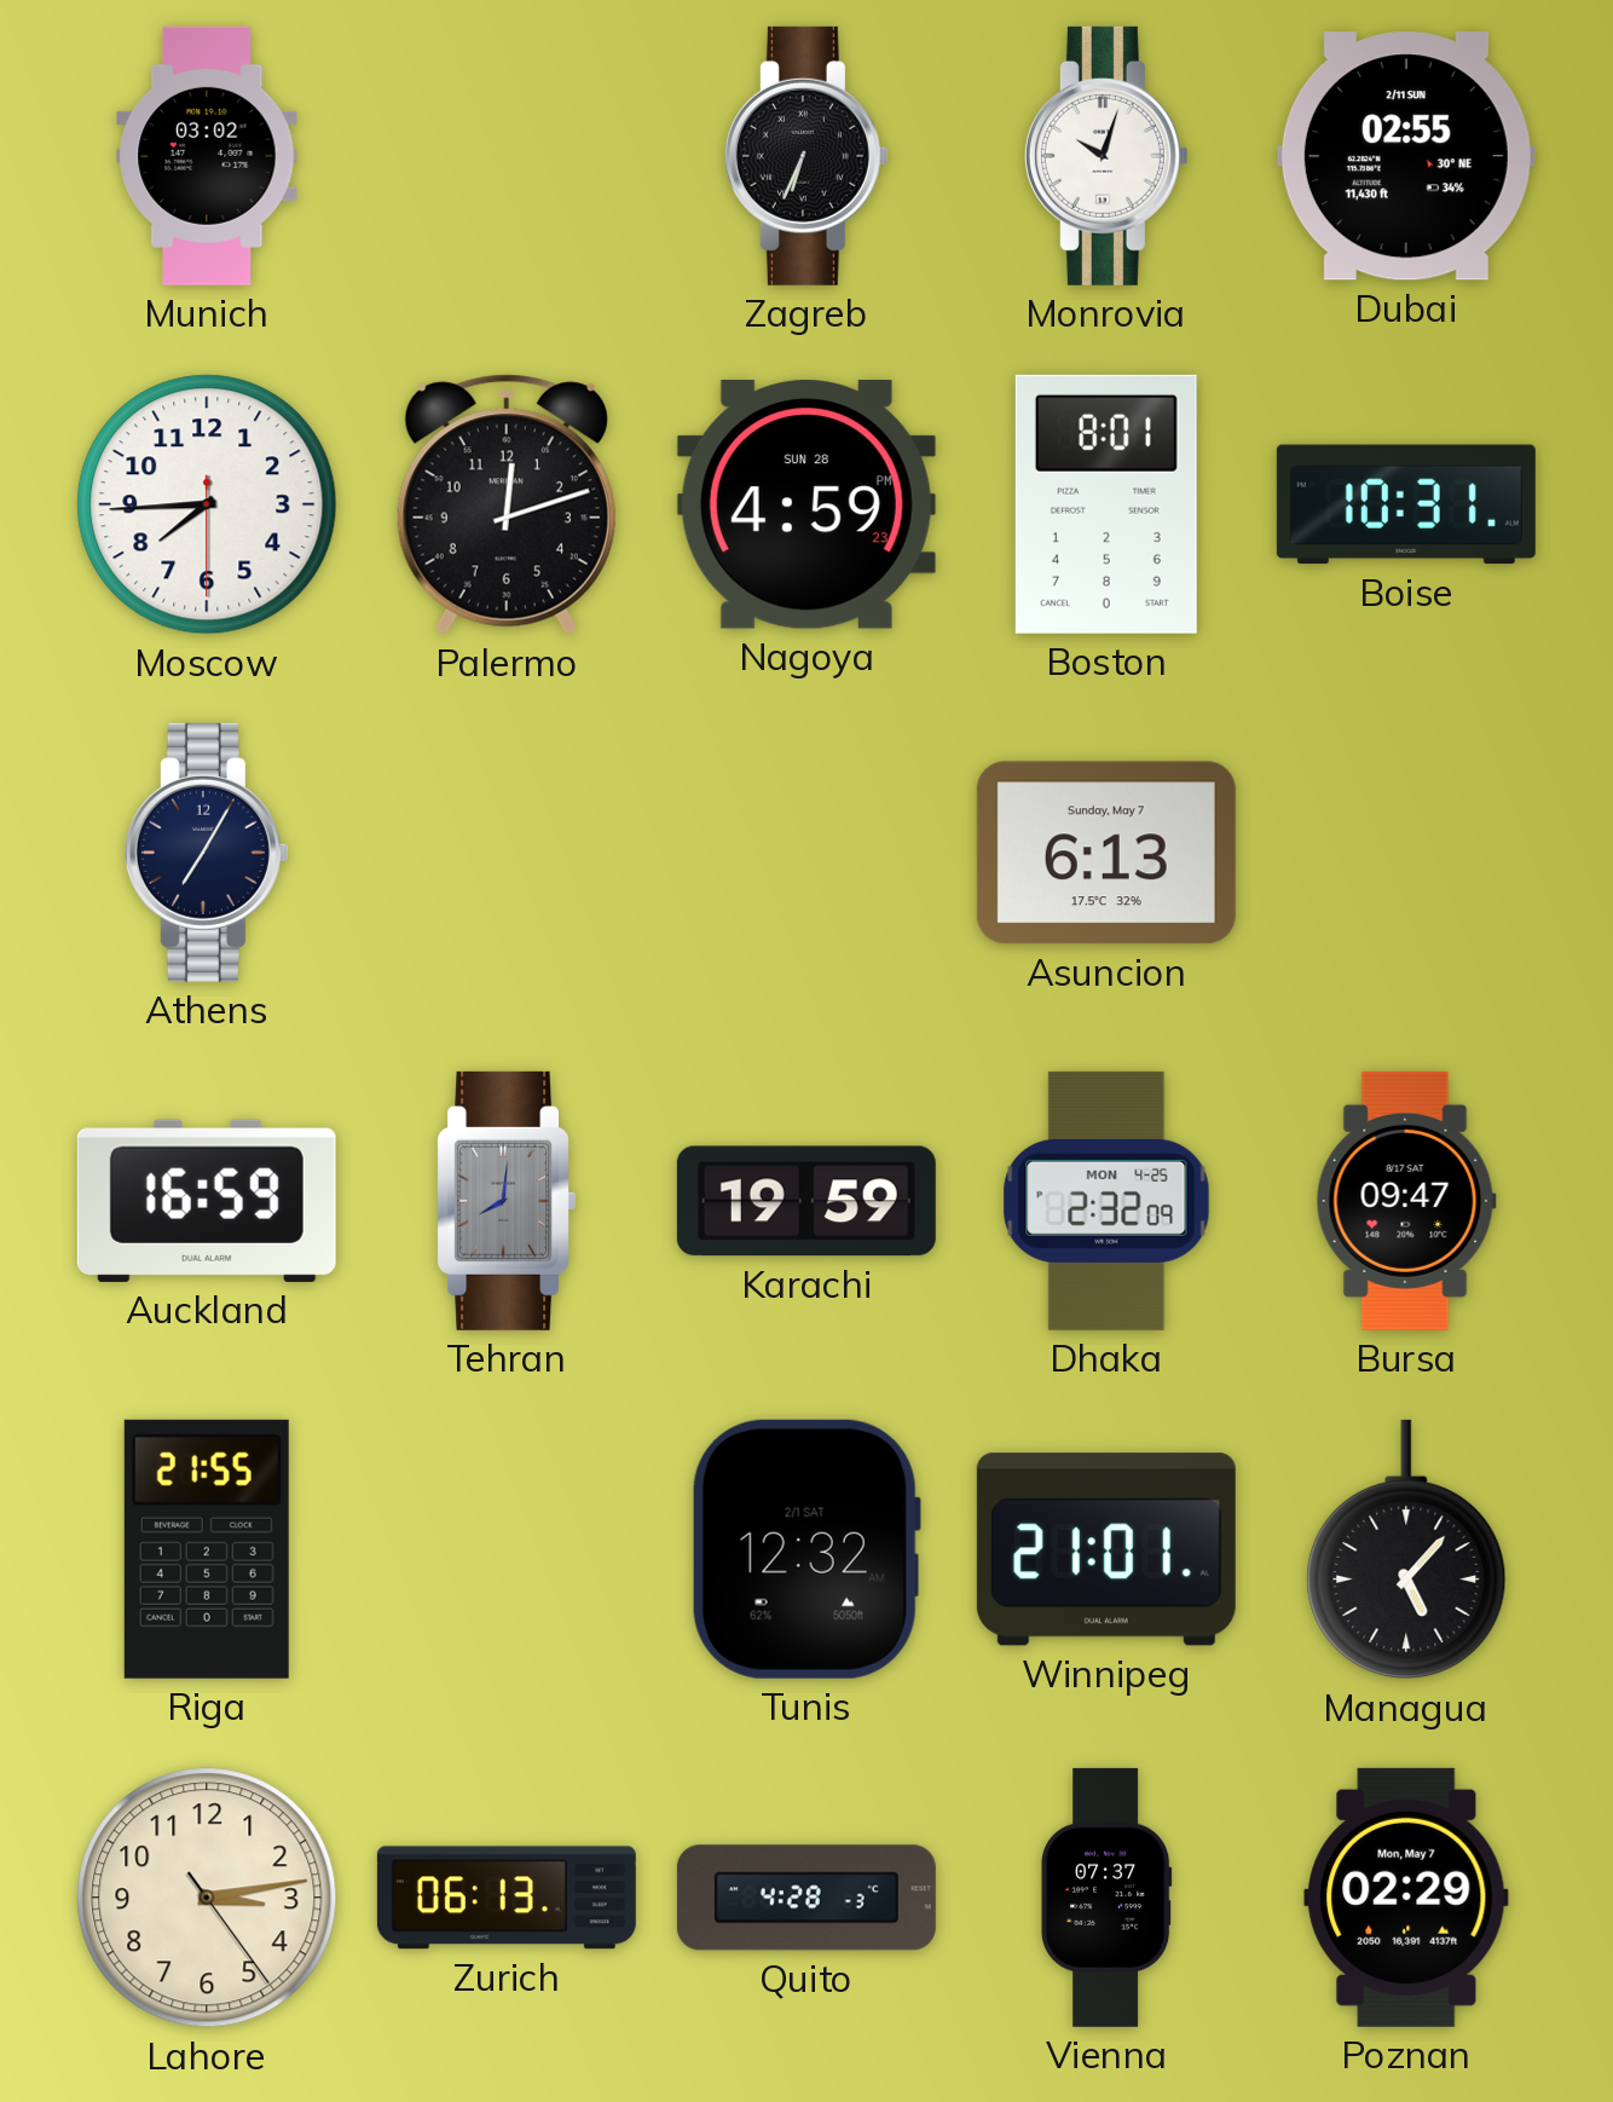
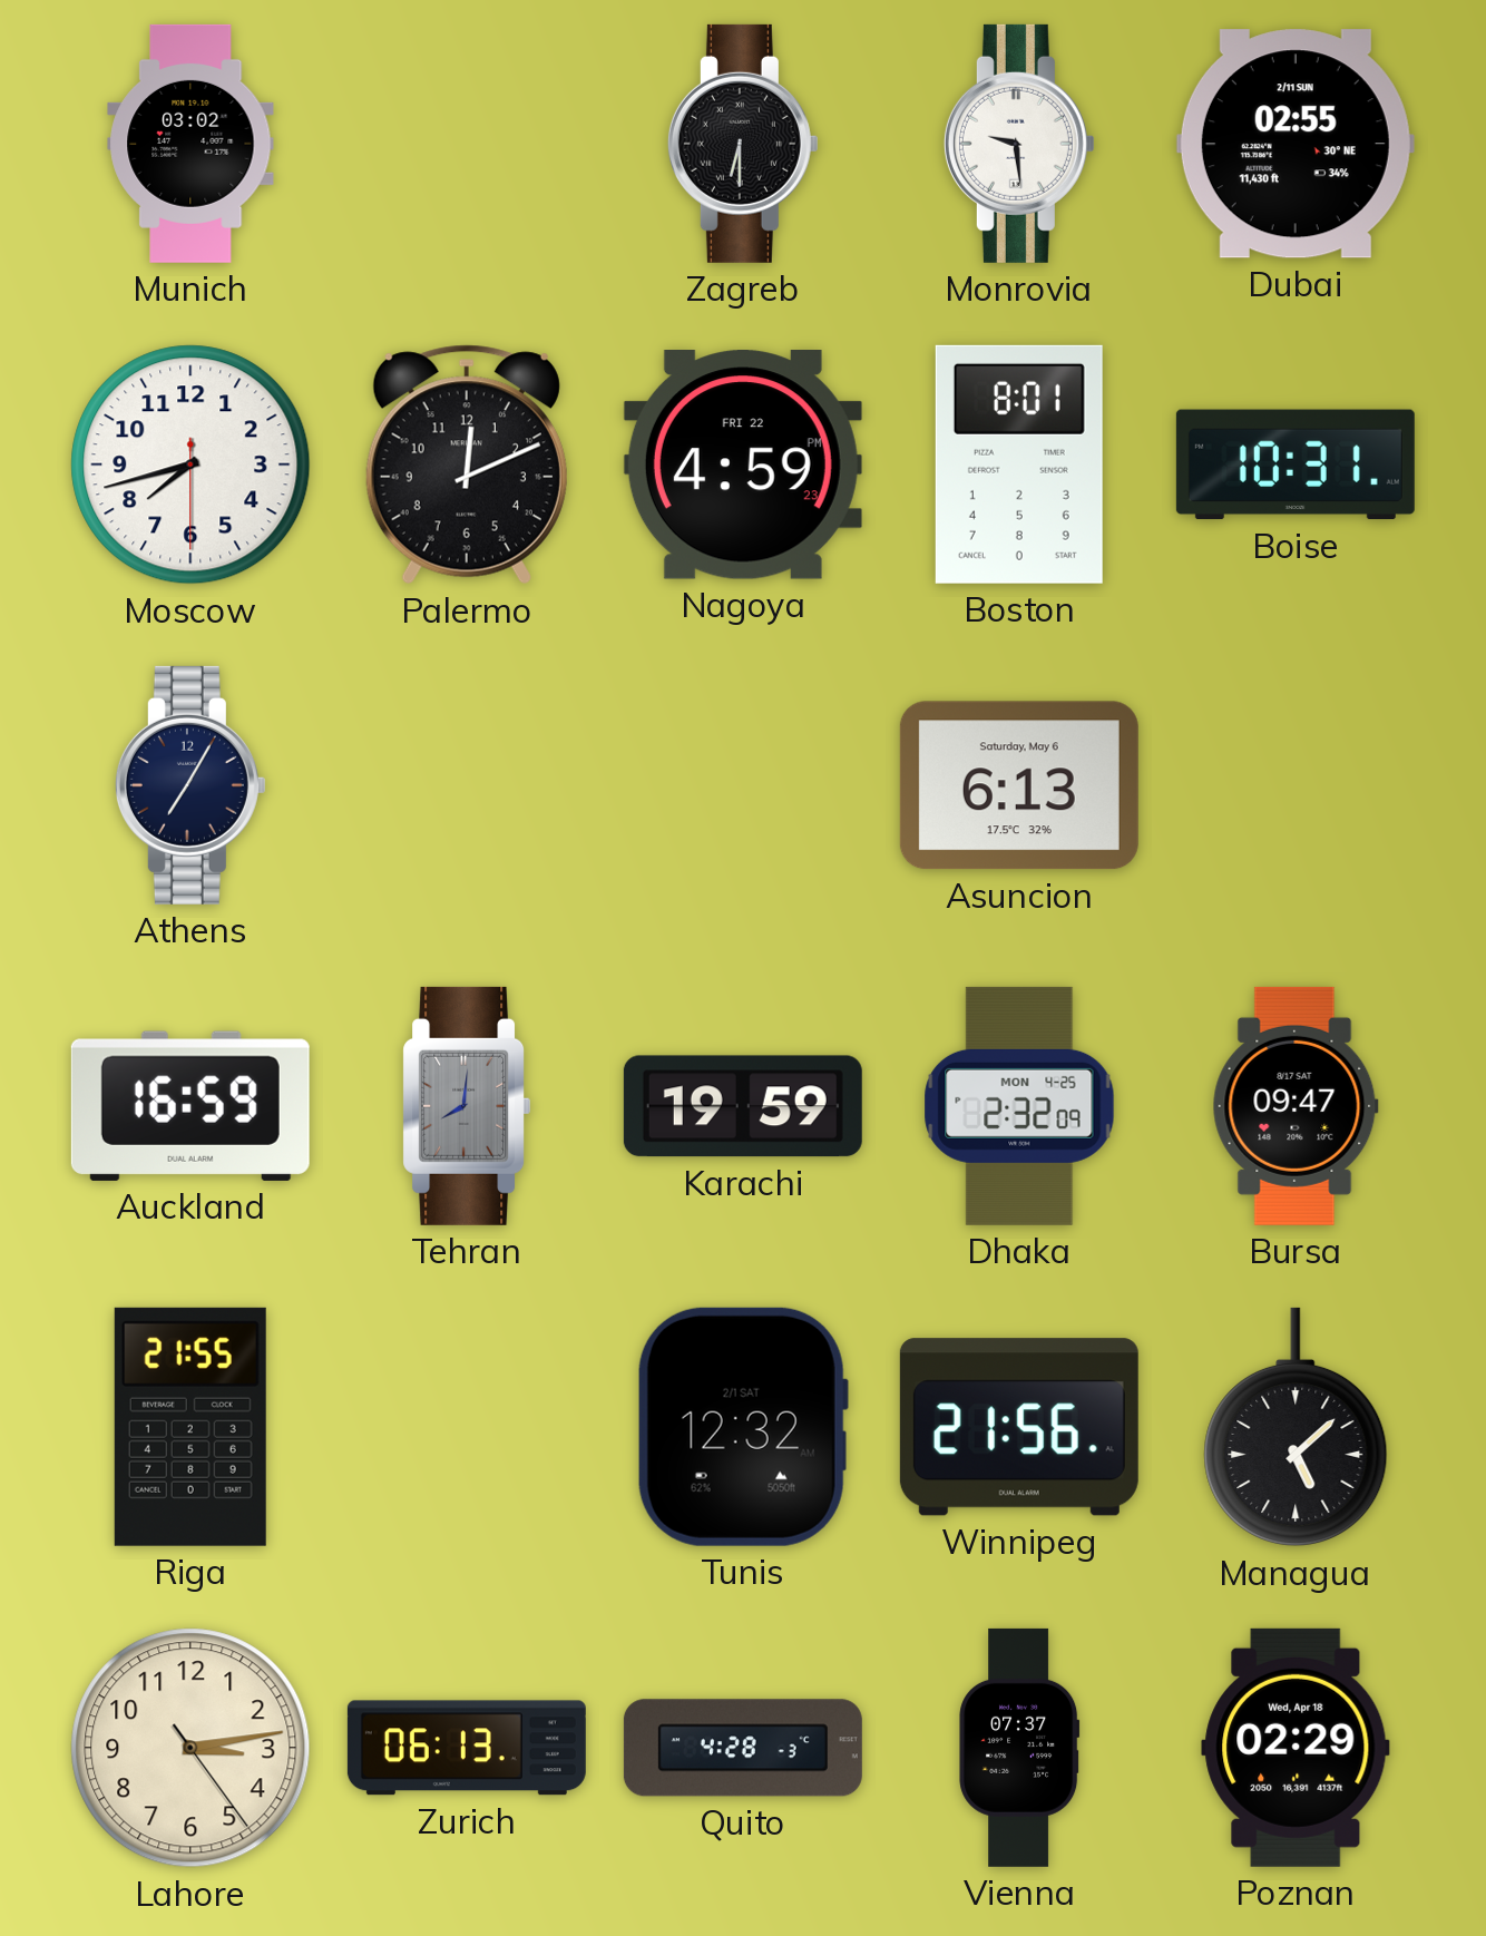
Zagreb: 6:34 -> 6:30
Monrovia: 10:03 -> 9:29
Moscow: 7:44 -> 7:42
Palermo: 12:12 -> 12:11
Nagoya date: SUN 28 -> FRI 22
Asuncion date: Sunday, May 7 -> Saturday, May 6
Winnipeg: 21:01 -> 21:56
Managua: 5:07 -> 5:08
Poznan date: Mon, May 7 -> Wed, Apr 18
